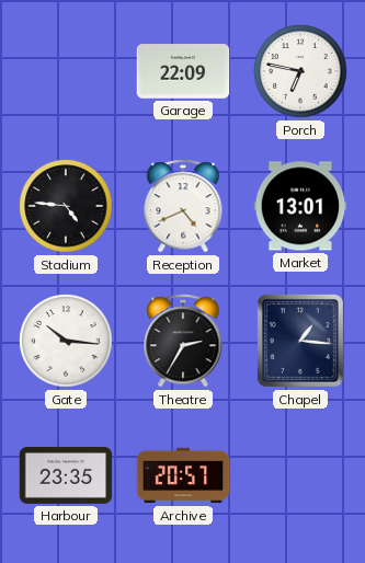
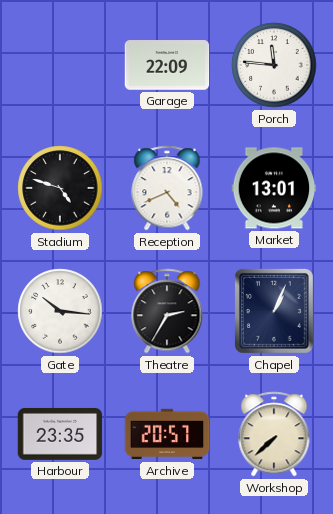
Porch: 6:47 -> 11:46
Stadium: 4:46 -> 4:48
Chapel: 1:16 -> 1:04
Workshop: none -> 7:38
